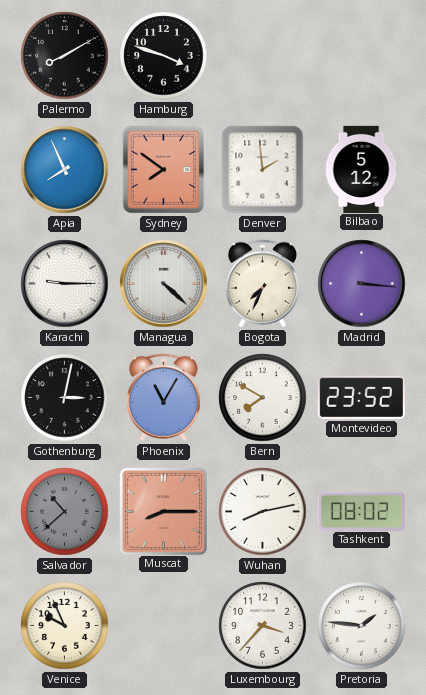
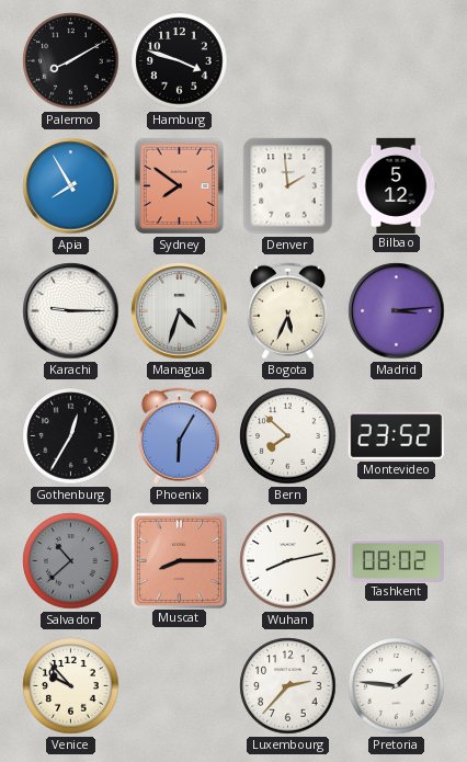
Apia: 7:56 -> 7:55
Managua: 4:22 -> 4:33
Bogota: 7:34 -> 5:34
Madrid: 3:16 -> 3:14
Gothenburg: 3:02 -> 12:35
Phoenix: 11:05 -> 6:05
Bern: 7:50 -> 7:52
Venice: 9:56 -> 9:53
Luxembourg: 3:37 -> 2:37
